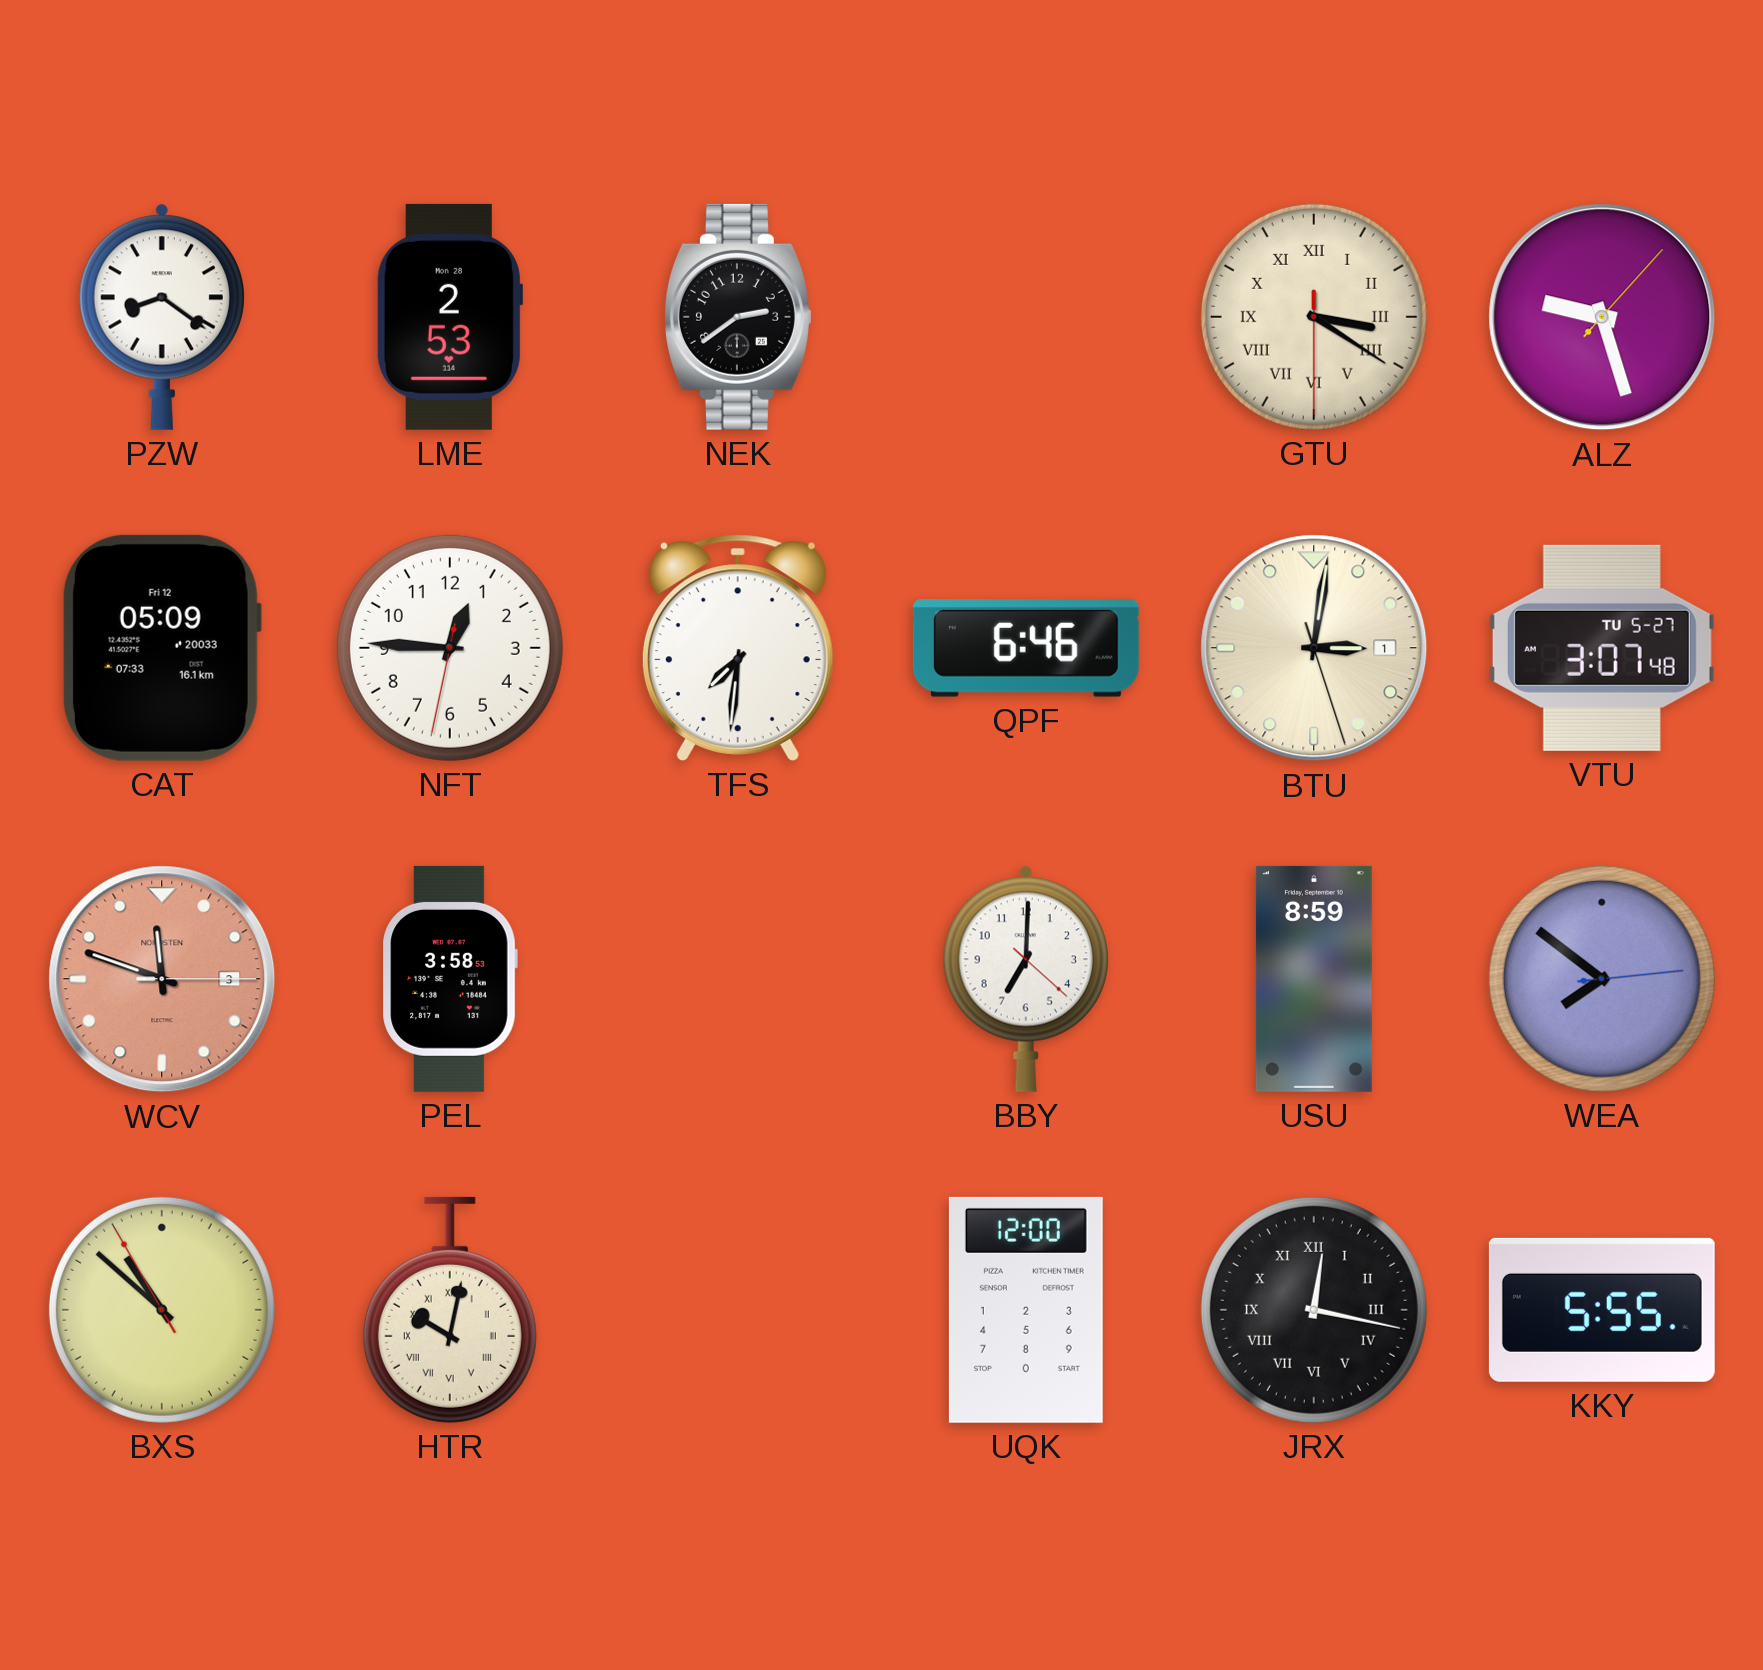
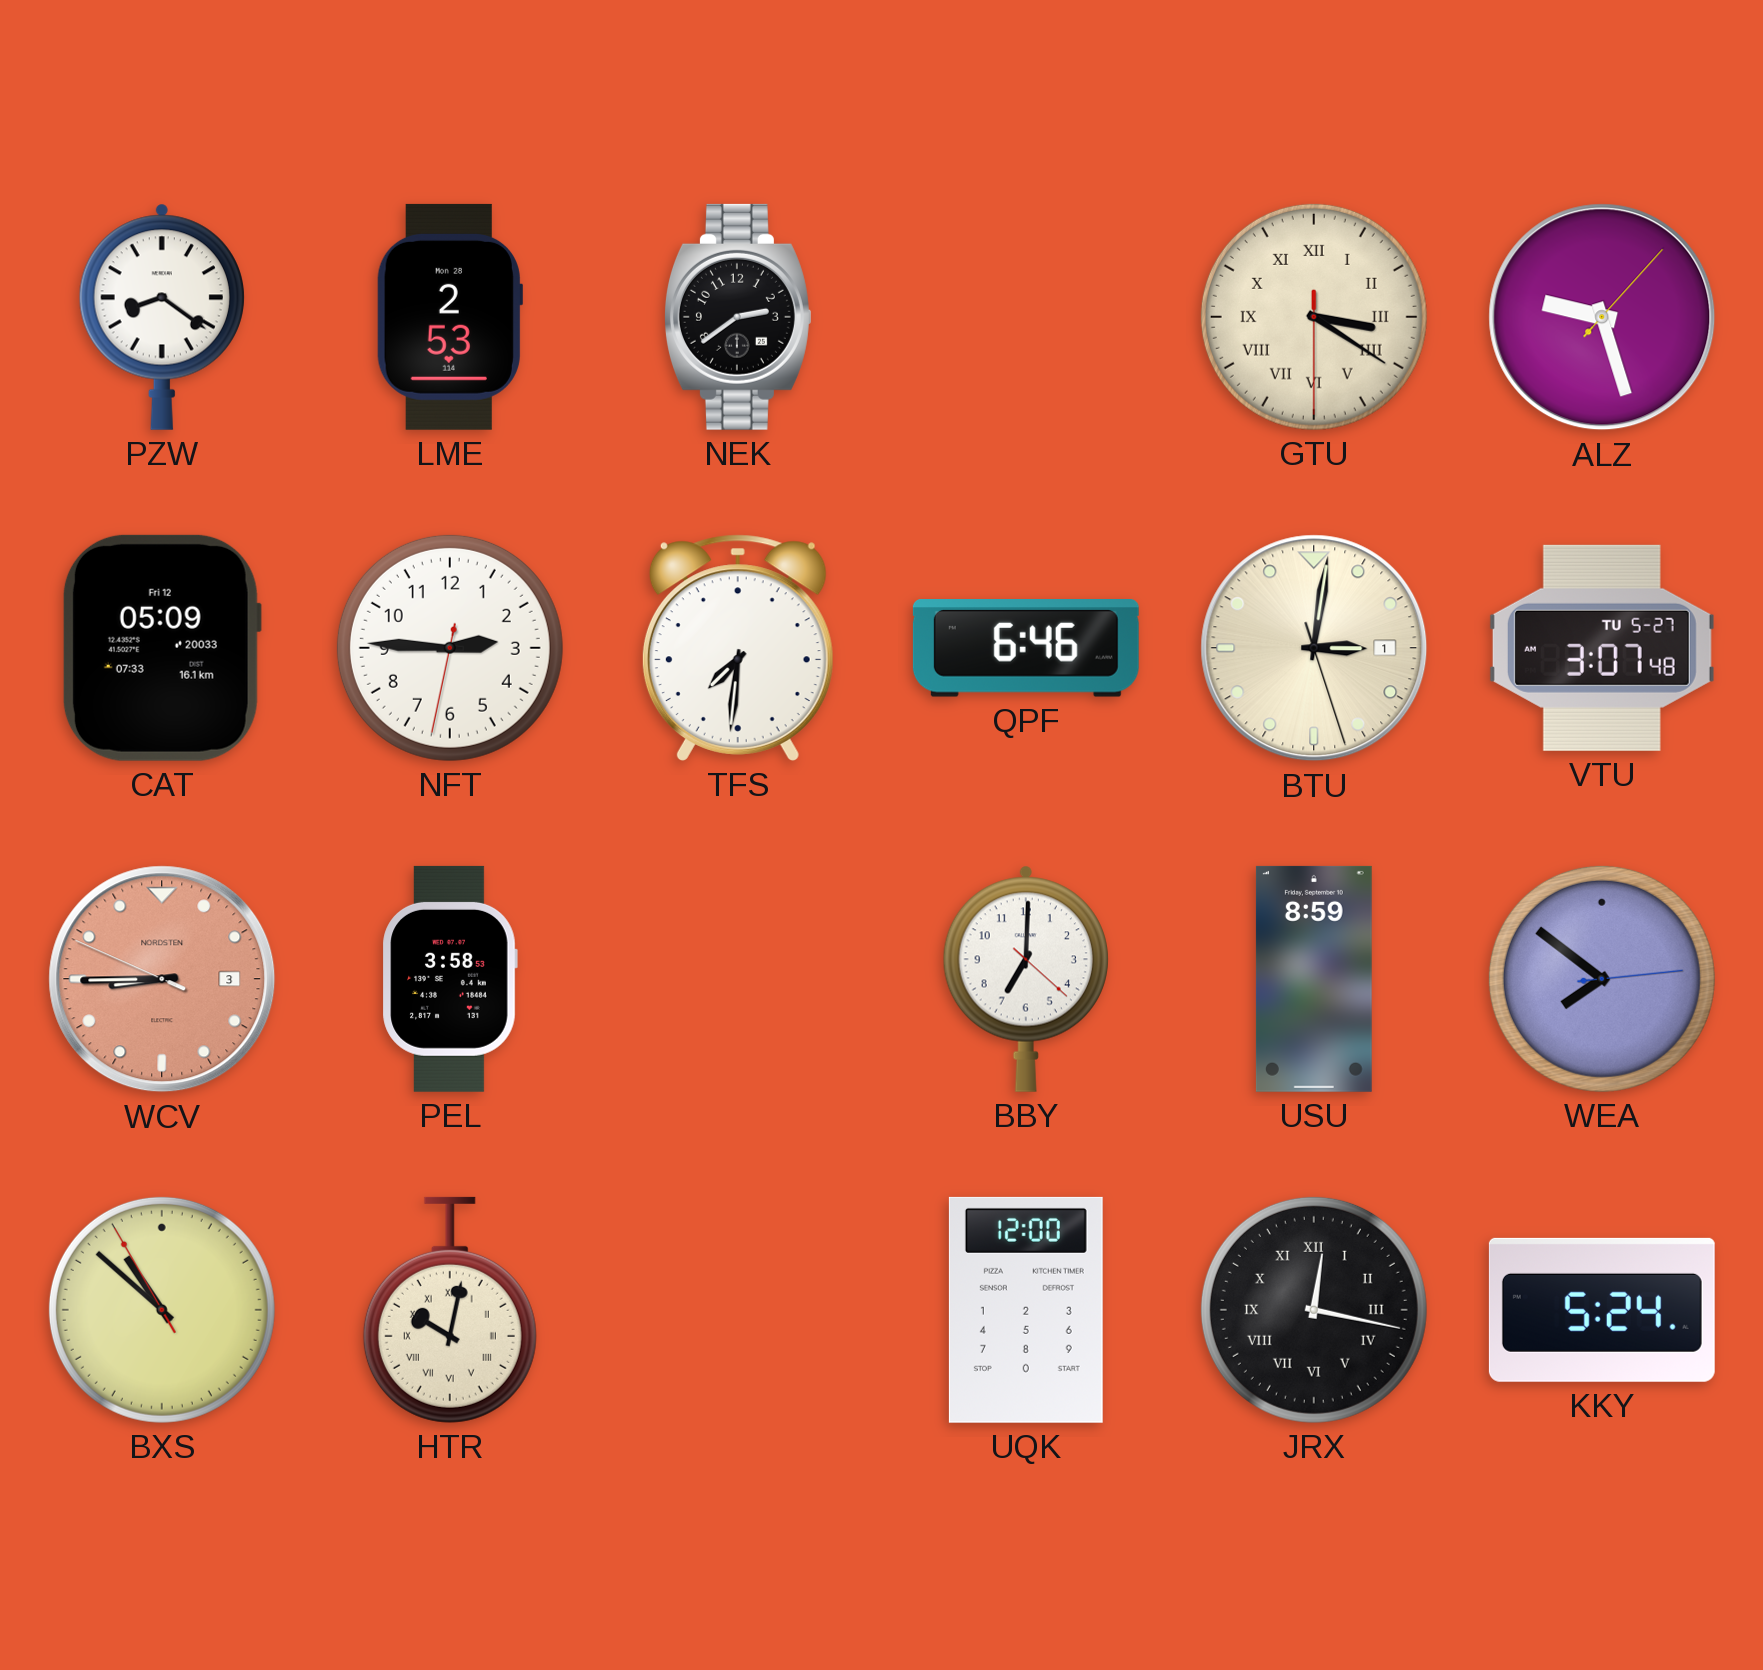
NFT: 12:45 -> 2:45
WCV: 11:48 -> 8:44
KKY: 5:55 -> 5:24
